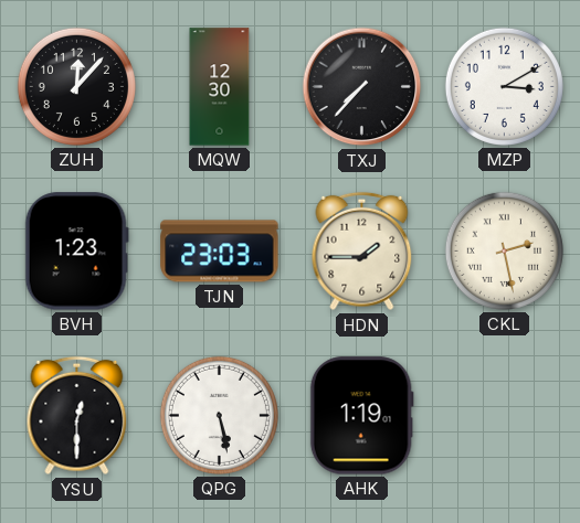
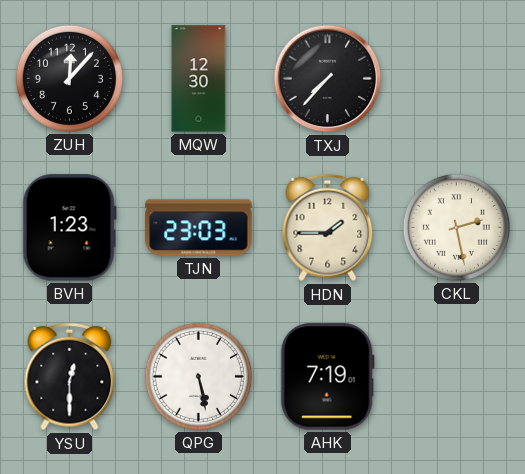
MZP: 3:10 -> none
AHK: 1:19 -> 7:19
